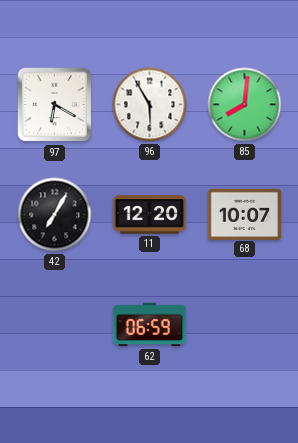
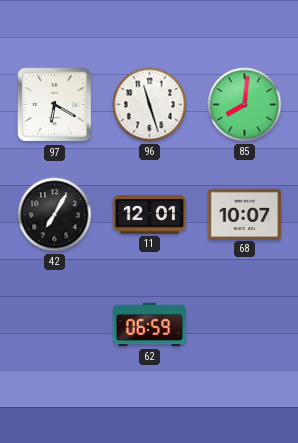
96: 5:55 -> 11:27
11: 12:20 -> 12:01
